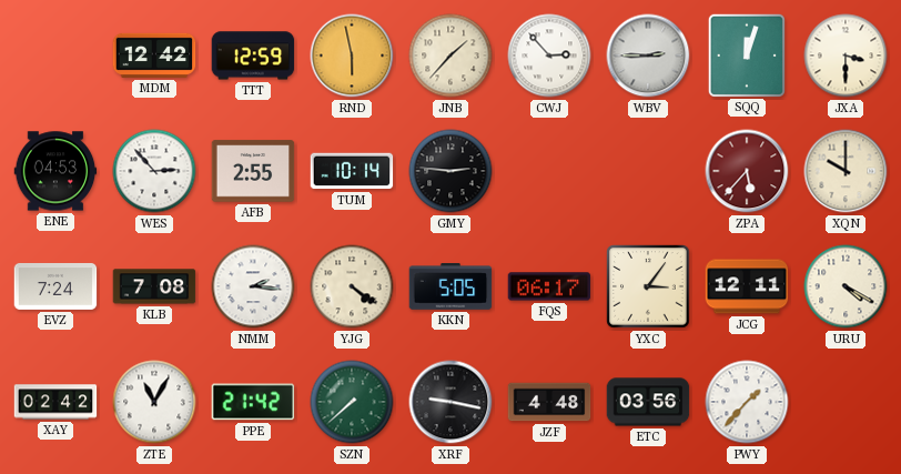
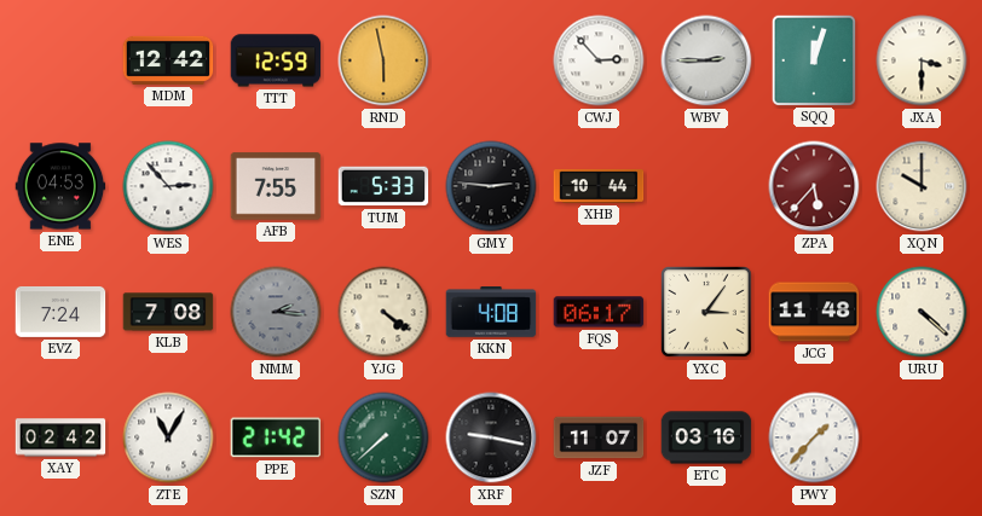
JNB: 1:37 -> none
AFB: 2:55 -> 7:55
TUM: 10:14 -> 5:33
XHB: none -> 10:44
NMM dial: white -> grey
KKN: 5:05 -> 4:08
JCG: 12:11 -> 11:48
URU: 4:20 -> 4:22
JZF: 4:48 -> 11:07
ETC: 03:56 -> 03:16
